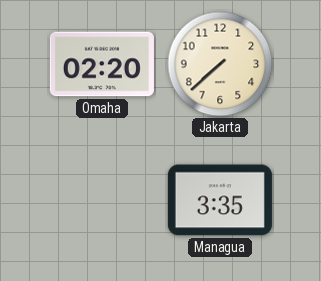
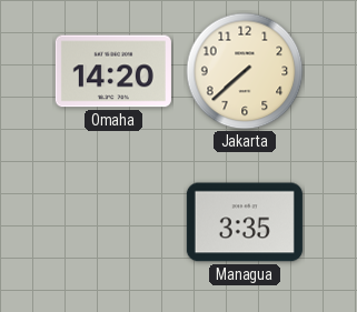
Omaha: 02:20 -> 14:20
